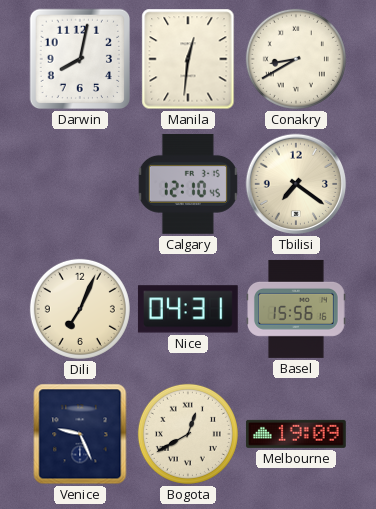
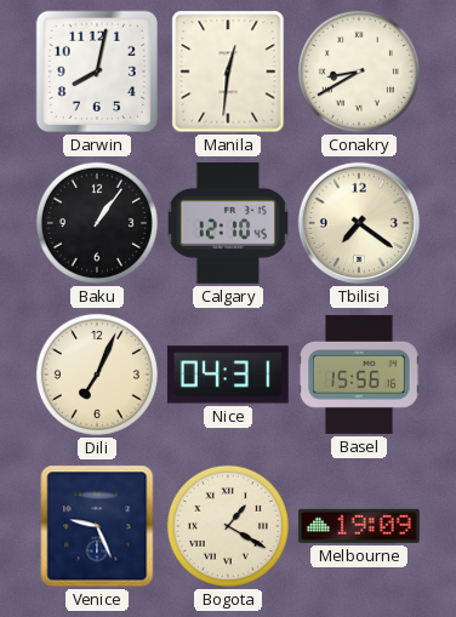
Baku: none -> 1:06
Bogota: 12:40 -> 1:20
